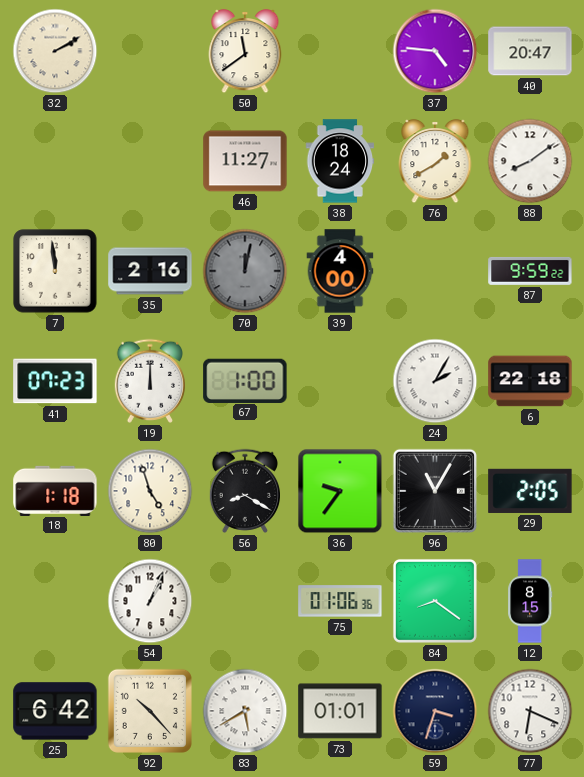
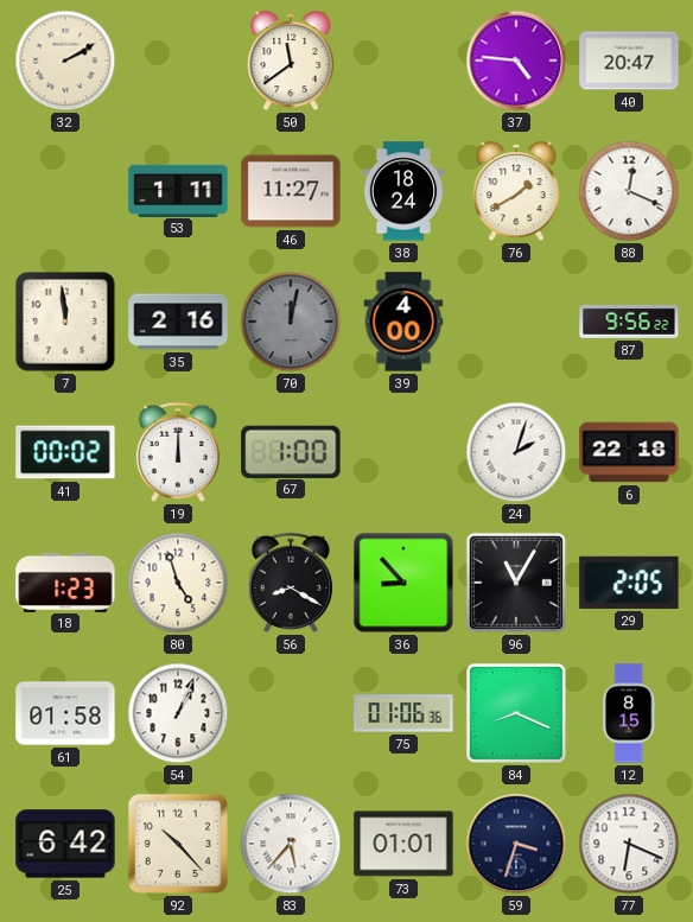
53: none -> 1:11
88: 8:09 -> 12:19
87: 9:59 -> 9:56
41: 07:23 -> 00:02
24: 2:05 -> 2:03
18: 1:18 -> 1:23
36: 9:36 -> 8:53
61: none -> 01:58
84: 8:21 -> 8:19
83: 5:40 -> 5:37
